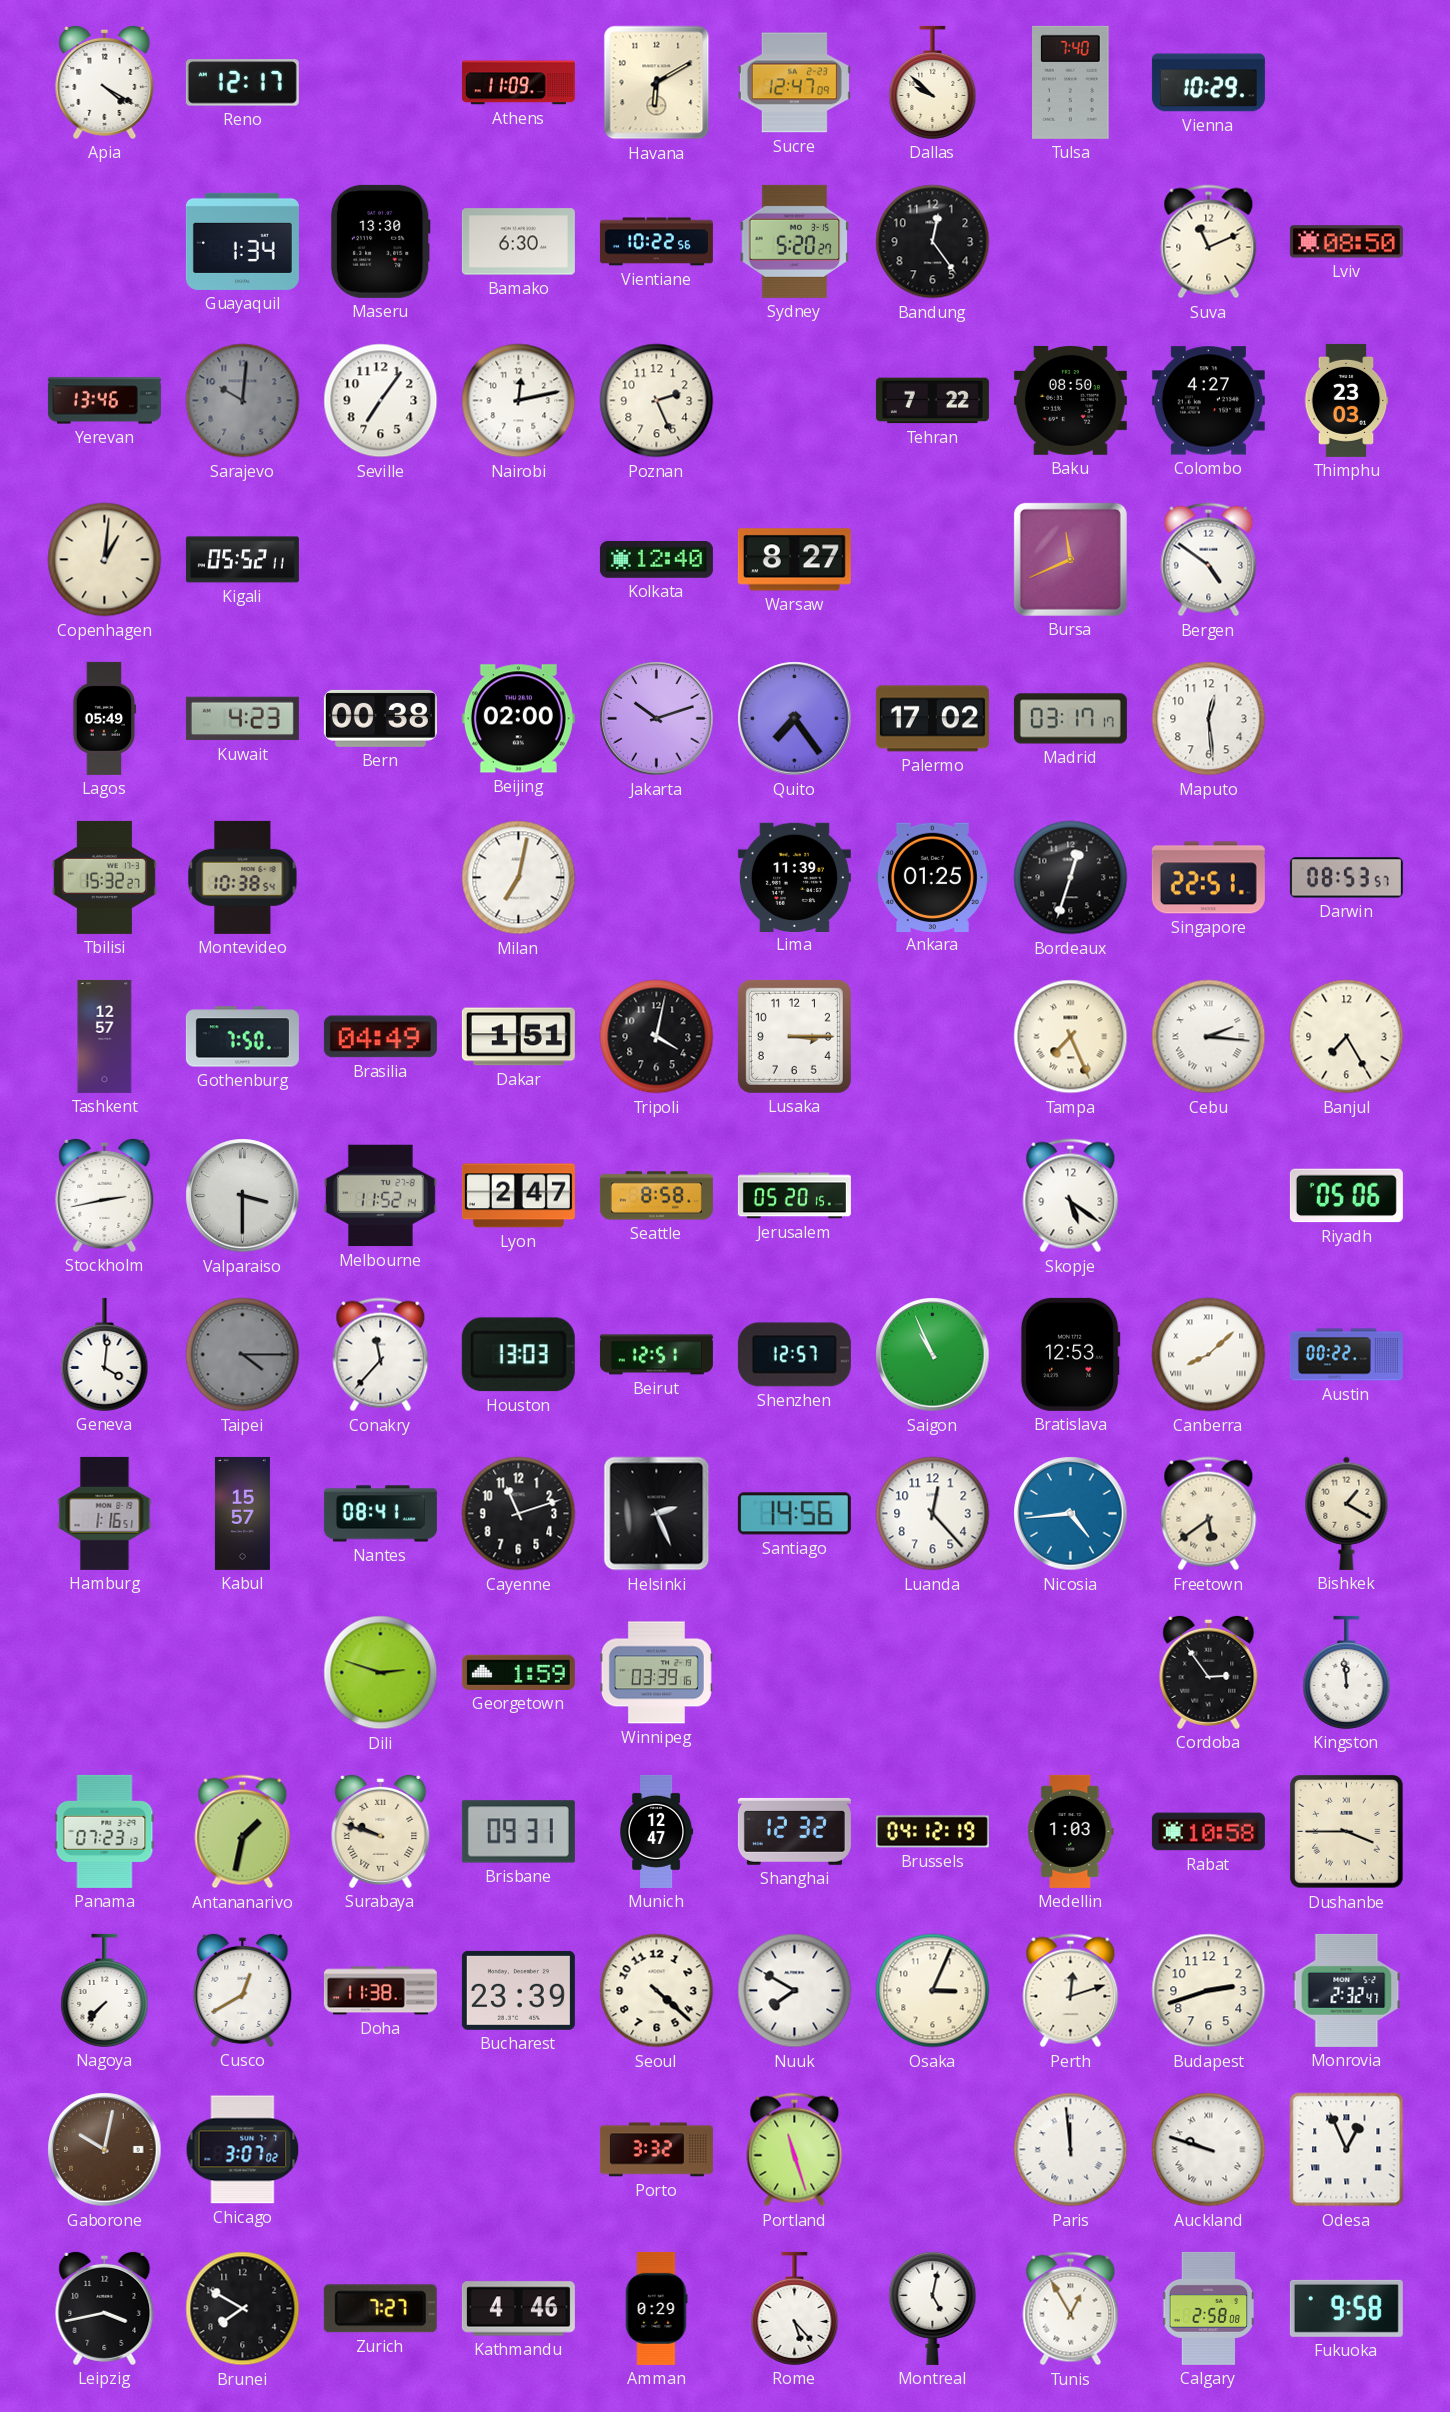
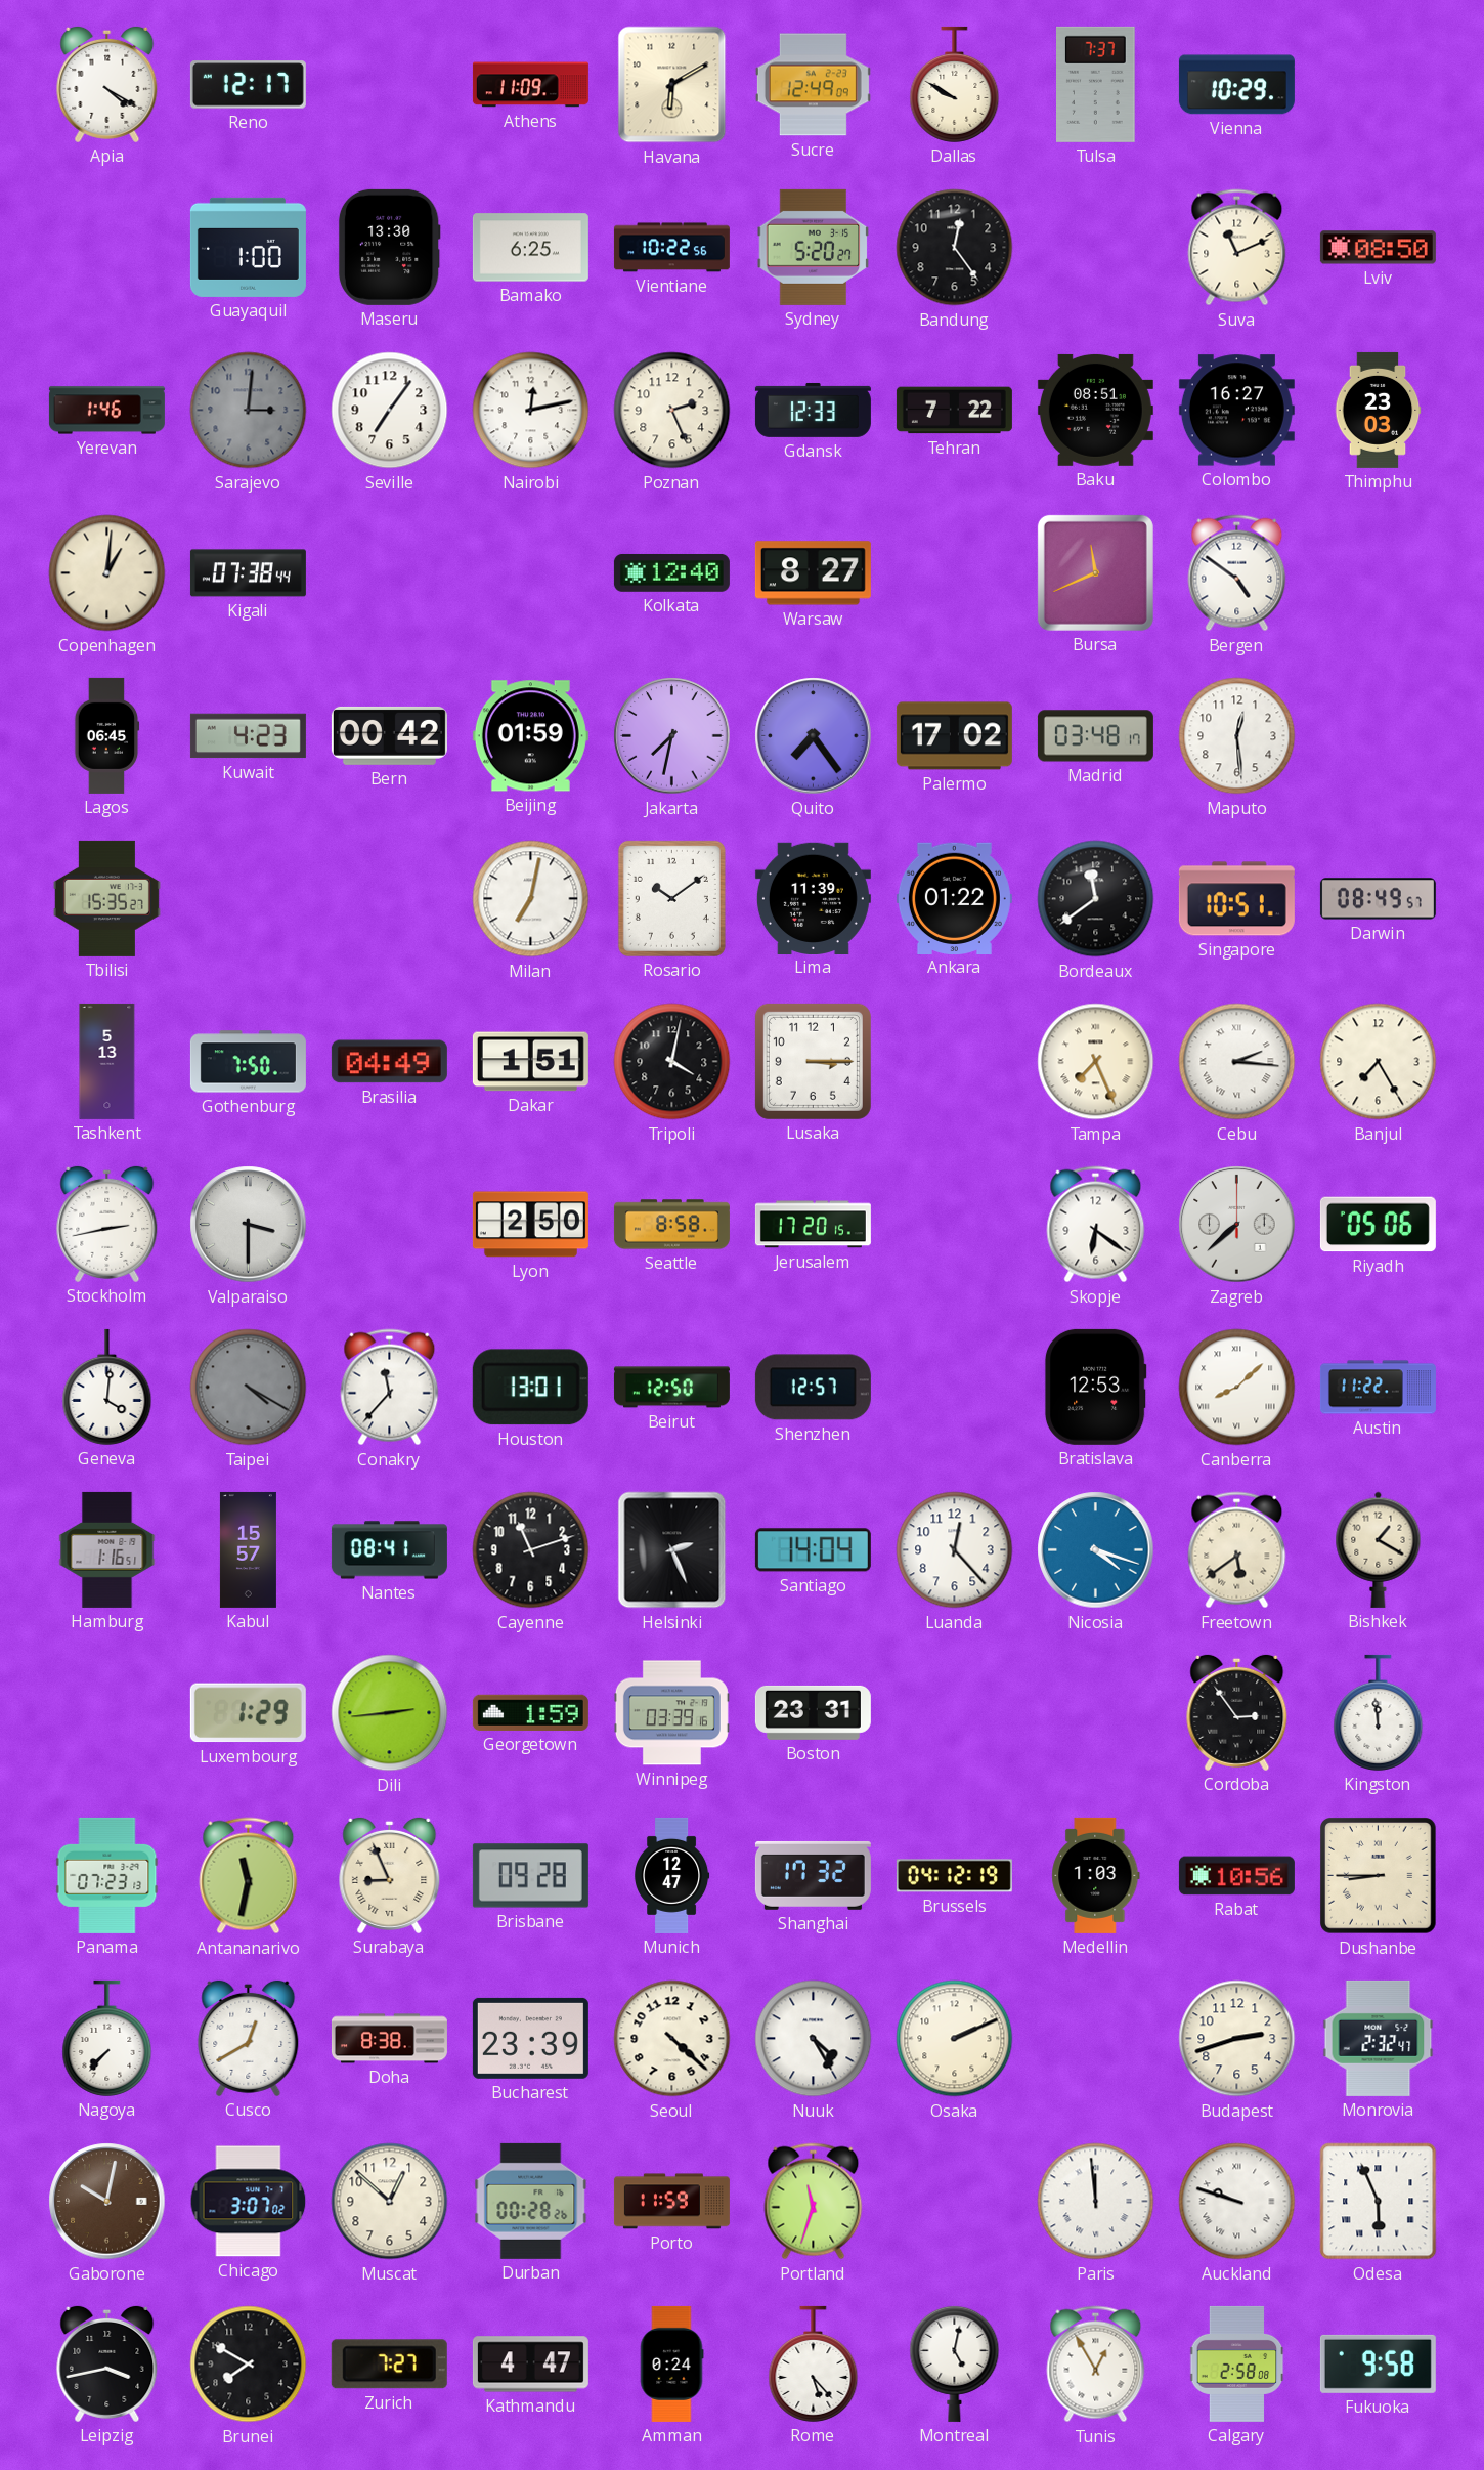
Sucre: 12:47 -> 12:49
Dallas: 9:52 -> 9:50
Tulsa: 7:40 -> 7:37
Guayaquil: 1:34 -> 1:00
Bamako: 6:30 -> 6:25
Yerevan: 13:46 -> 1:46
Sarajevo: 10:01 -> 3:01
Gdansk: none -> 12:33
Baku: 08:50 -> 08:51
Colombo: 4:27 -> 16:27
Kigali: 05:52 -> 07:38
Lagos: 05:49 -> 06:45
Bern: 00:38 -> 00:42
Beijing: 02:00 -> 01:59
Jakarta: 10:12 -> 7:32
Madrid: 03:17 -> 03:48
Tbilisi: 15:32 -> 15:35
Montevideo: 10:38 -> none
Rosario: none -> 10:09
Ankara: 01:25 -> 01:22
Bordeaux: 12:33 -> 11:39
Singapore: 22:51 -> 10:51
Darwin: 08:53 -> 08:49
Tashkent: 12:57 -> 5:13
Melbourne: 11:52 -> none
Lyon: 2:47 -> 2:50
Jerusalem: 05:20 -> 17:20
Skopje: 5:21 -> 6:21
Zagreb: none -> 7:38
Taipei: 4:15 -> 4:20
Houston: 13:03 -> 13:01
Beirut: 12:51 -> 12:50
Saigon: 10:56 -> none
Austin: 00:22 -> 11:22
Santiago: 14:56 -> 14:04
Nicosia: 4:44 -> 4:18
Luxembourg: none -> 1:29
Dili: 2:48 -> 2:44
Boston: none -> 23:31
Antananarivo: 1:32 -> 11:32
Surabaya: 9:48 -> 8:56
Brisbane: 09:31 -> 09:28
Shanghai: 12:32 -> 17:32
Rabat: 10:58 -> 10:56
Dushanbe: 3:45 -> 8:45
Doha: 11:38 -> 8:38
Nuuk: 7:50 -> 4:25
Osaka: 3:04 -> 2:11
Perth: 12:12 -> none
Muscat: none -> 12:52
Durban: none -> 00:28
Porto: 3:32 -> 11:59
Portland: 11:27 -> 11:33
Odesa: 12:56 -> 5:56
Kathmandu: 4:46 -> 4:47
Amman: 0:29 -> 0:24
